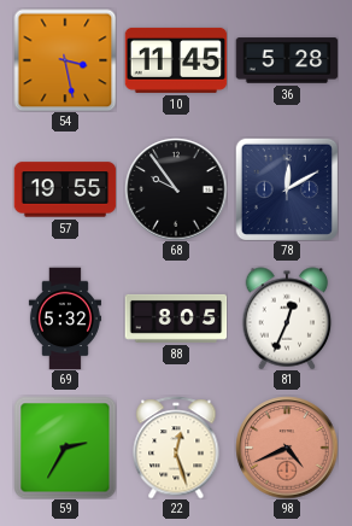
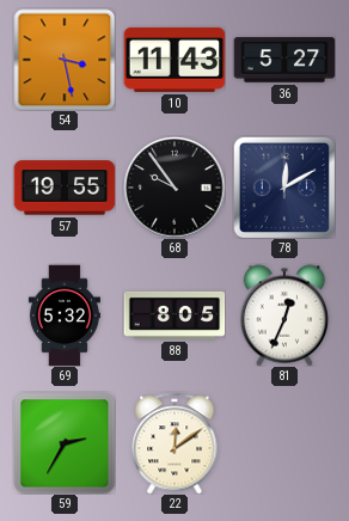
10: 11:45 -> 11:43
36: 5:28 -> 5:27
22: 12:27 -> 12:09
98: 4:41 -> none
